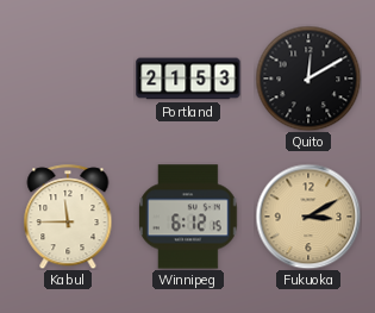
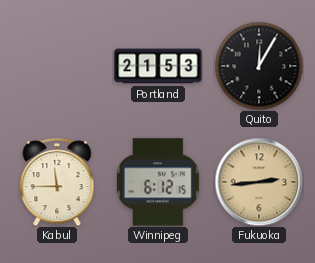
Quito: 12:10 -> 12:05
Fukuoka: 3:10 -> 2:44
